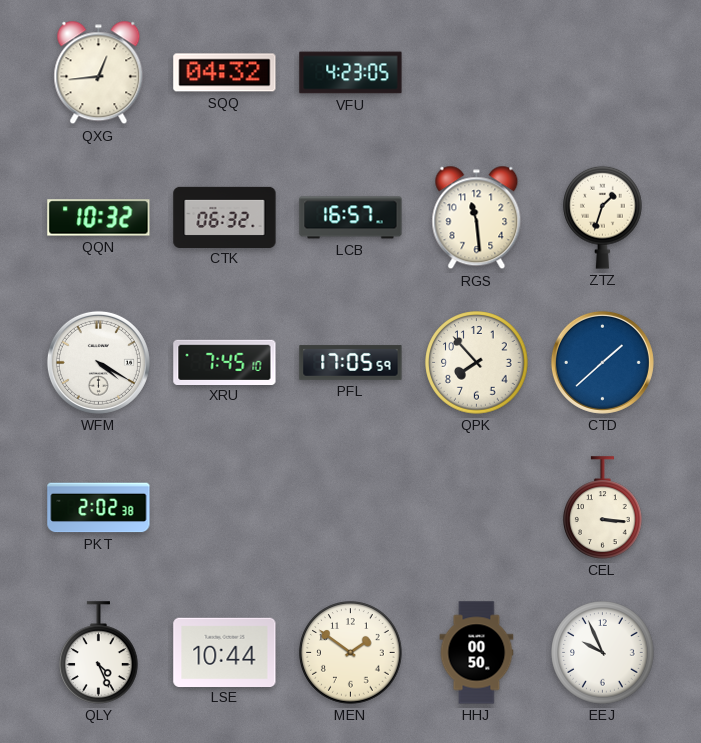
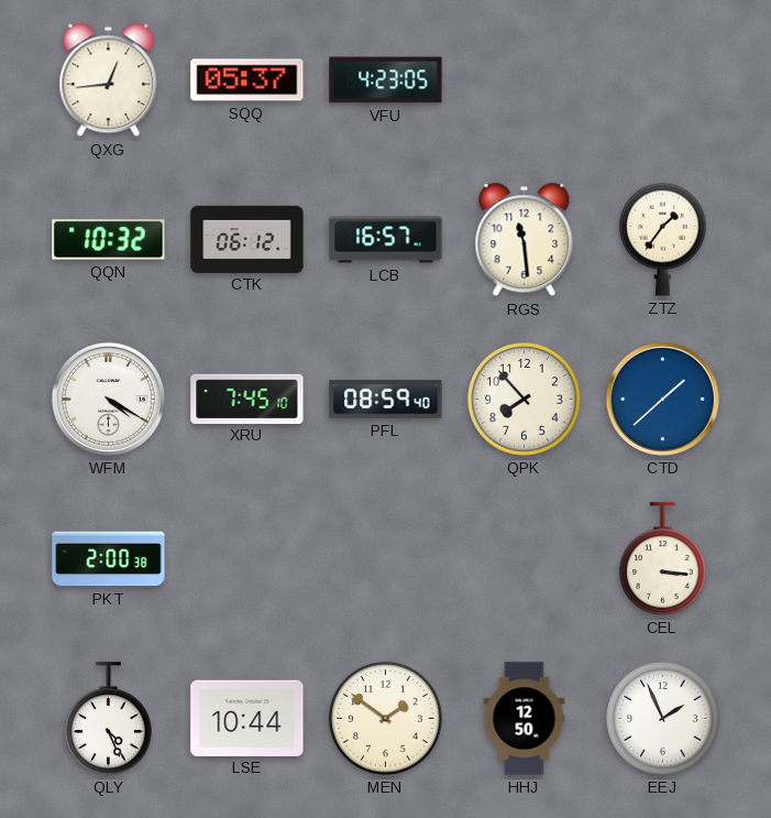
SQQ: 04:32 -> 05:37
CTK: 06:32 -> 06:12
ZTZ: 1:33 -> 1:36
PFL: 17:05 -> 08:59
PKT: 2:02 -> 2:00
HHJ: 00:50 -> 12:50
EEJ: 9:56 -> 1:56
